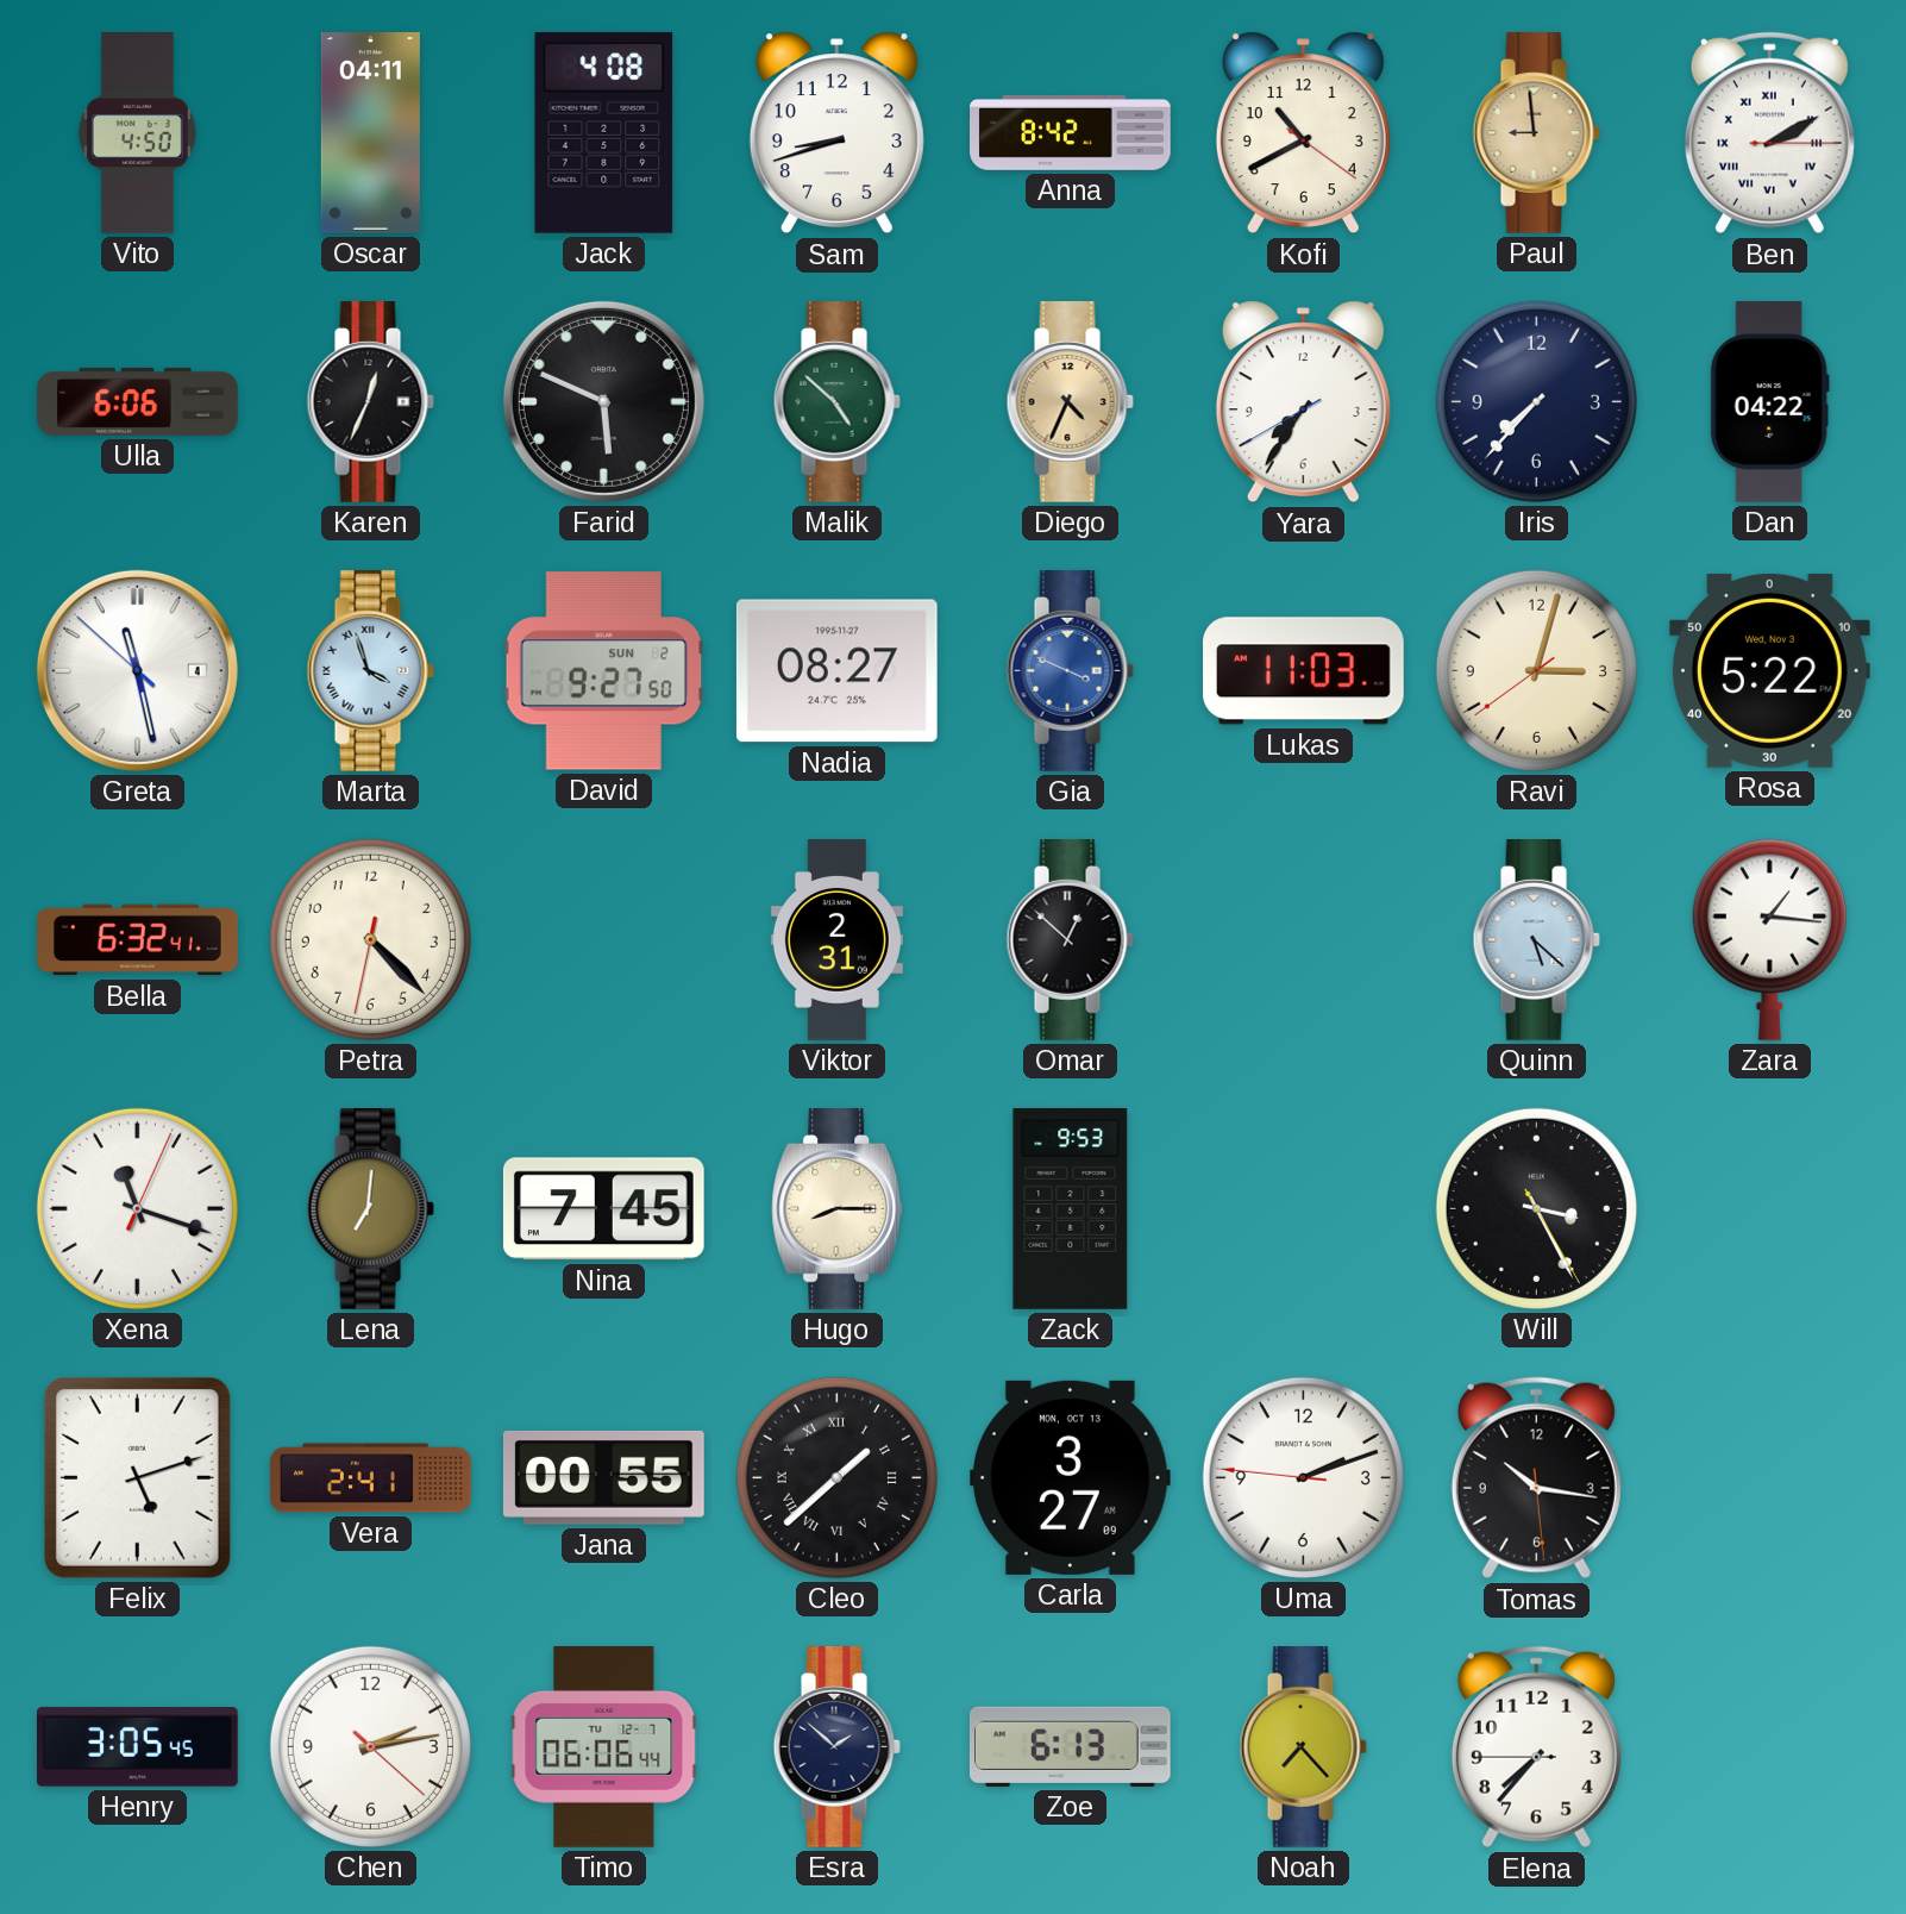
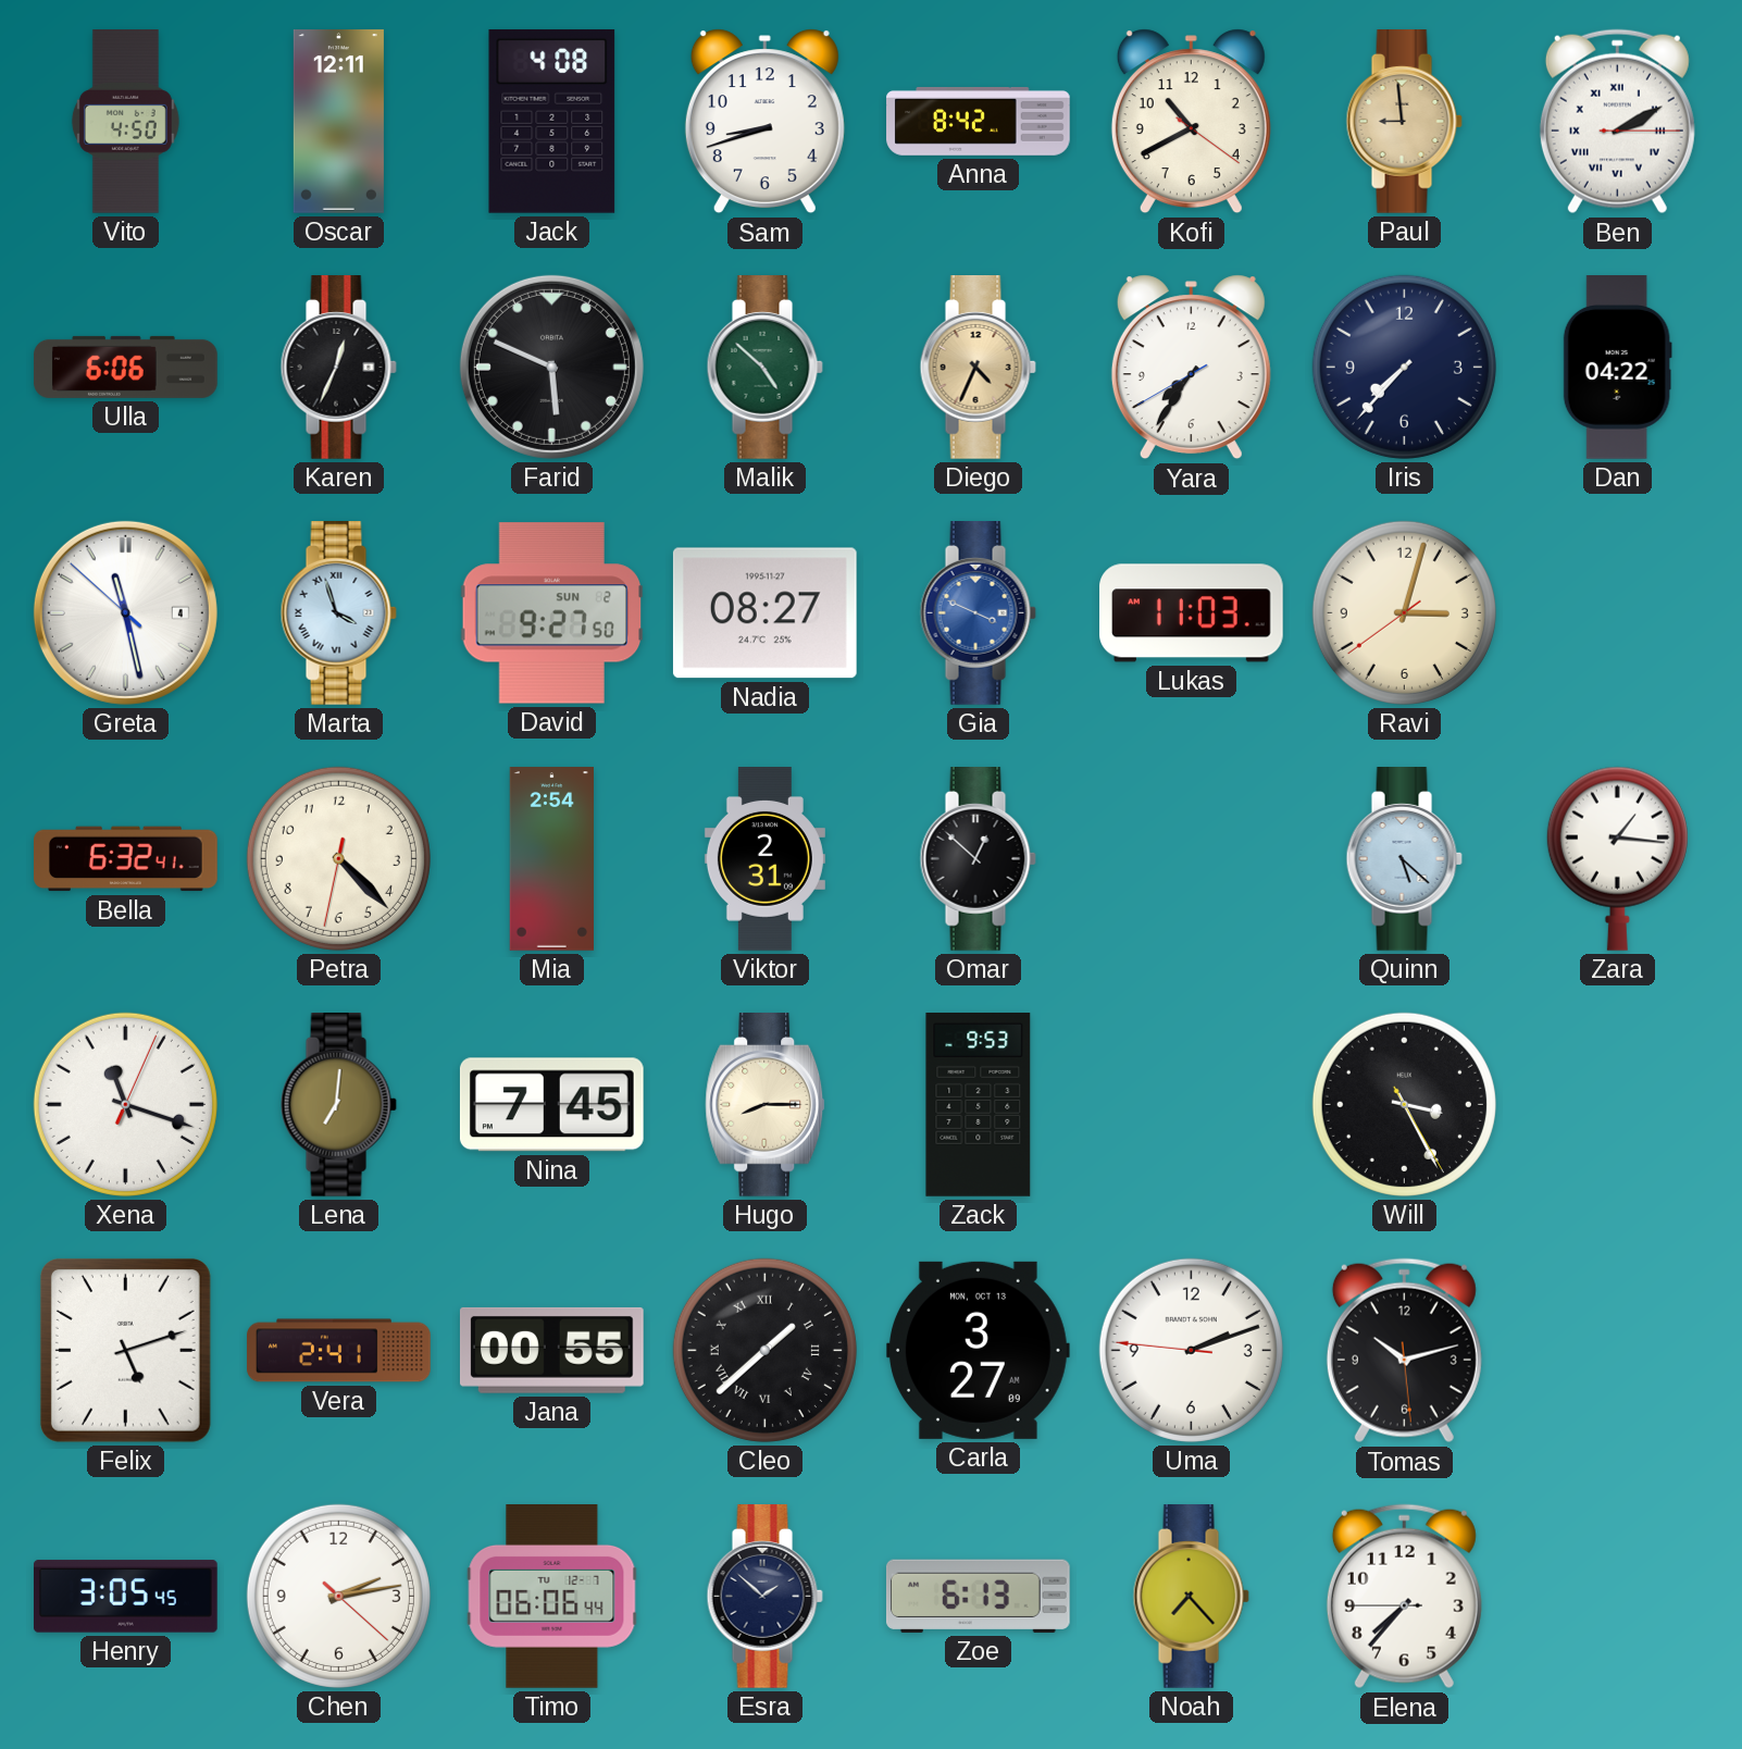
Oscar: 04:11 -> 12:11
Rosa: 5:22 -> none
Mia: none -> 2:54
Tomas: 10:16 -> 10:12
